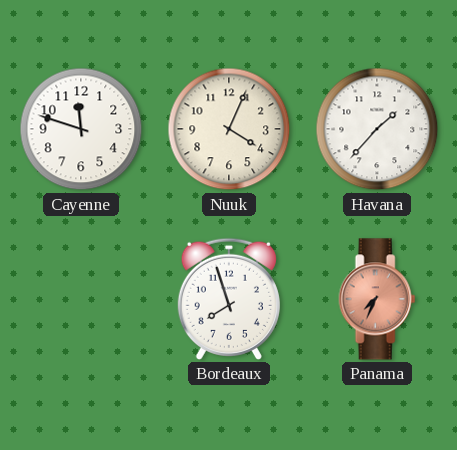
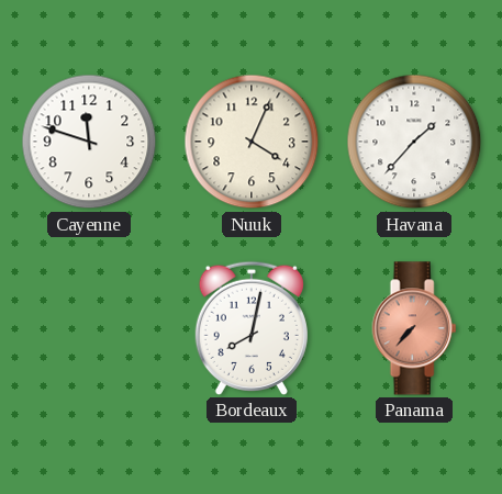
Bordeaux: 7:57 -> 8:02
Panama: 7:34 -> 7:37
